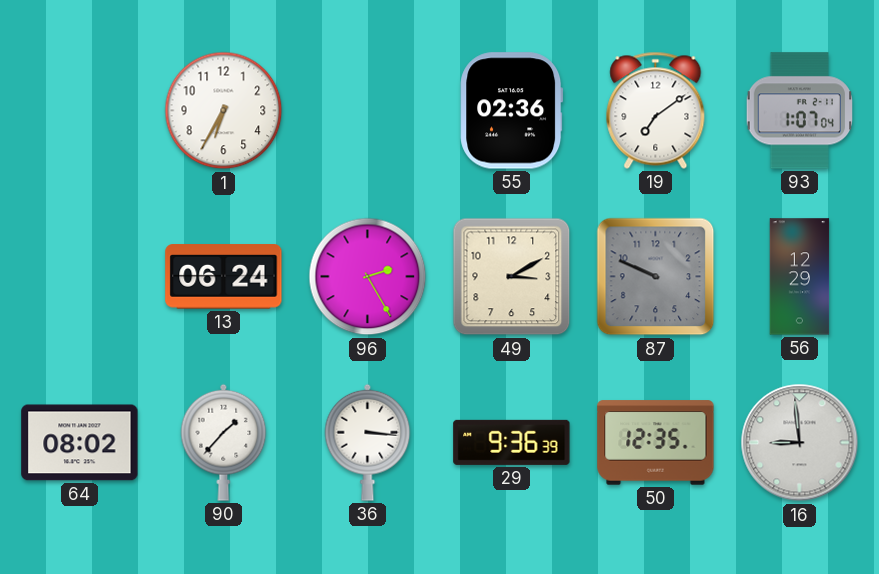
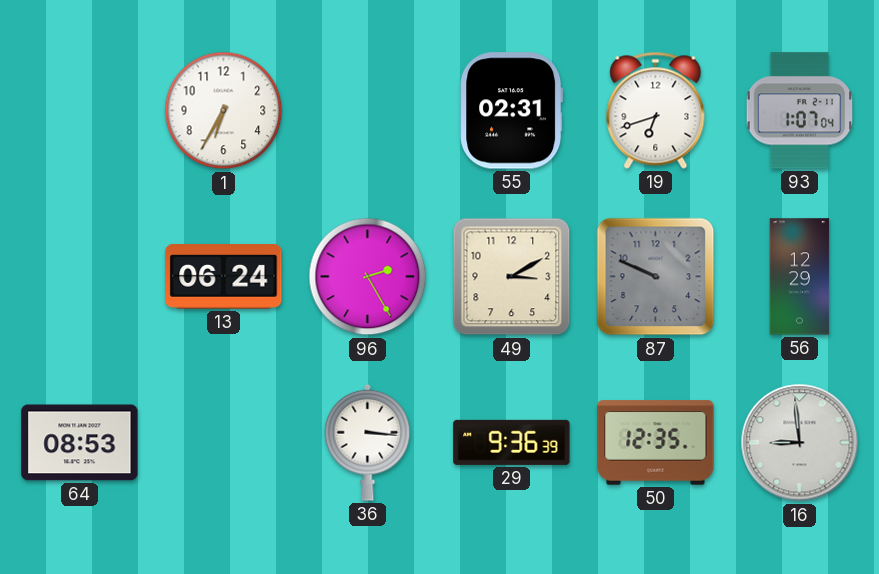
55: 02:36 -> 02:31
19: 7:09 -> 6:42
64: 08:02 -> 08:53
90: 1:37 -> none
